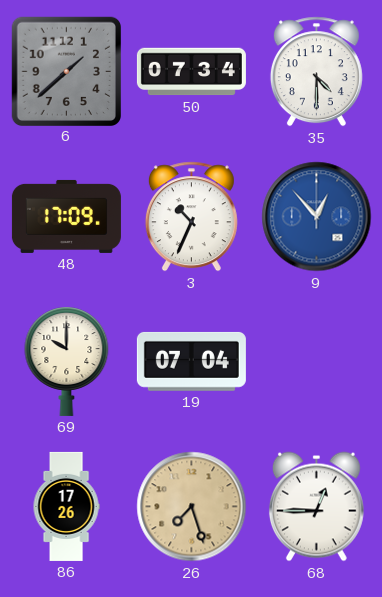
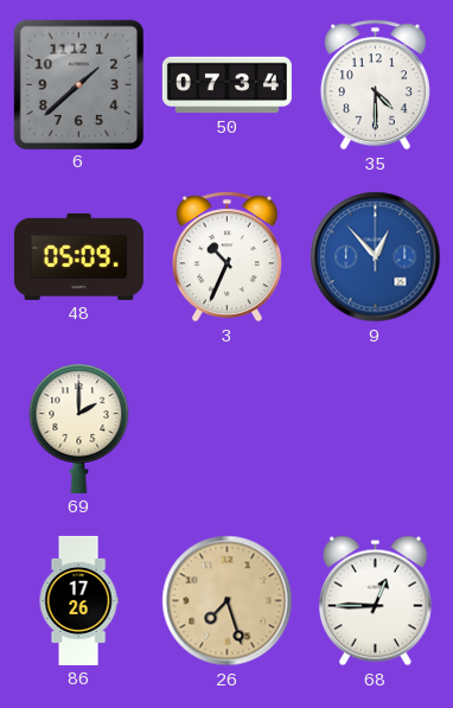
48: 17:09 -> 05:09
69: 10:00 -> 2:00
19: 07:04 -> none
